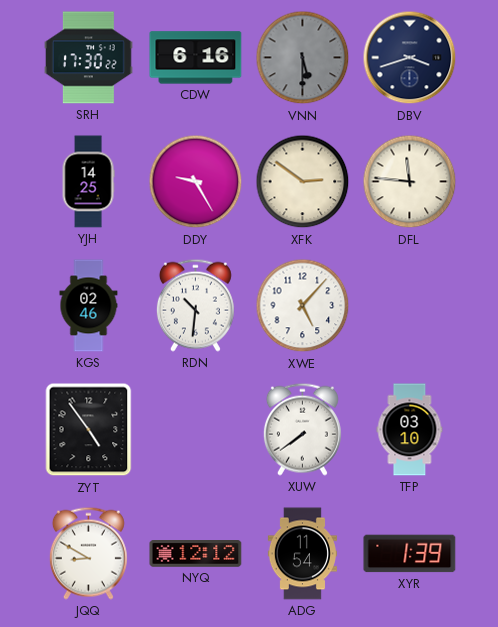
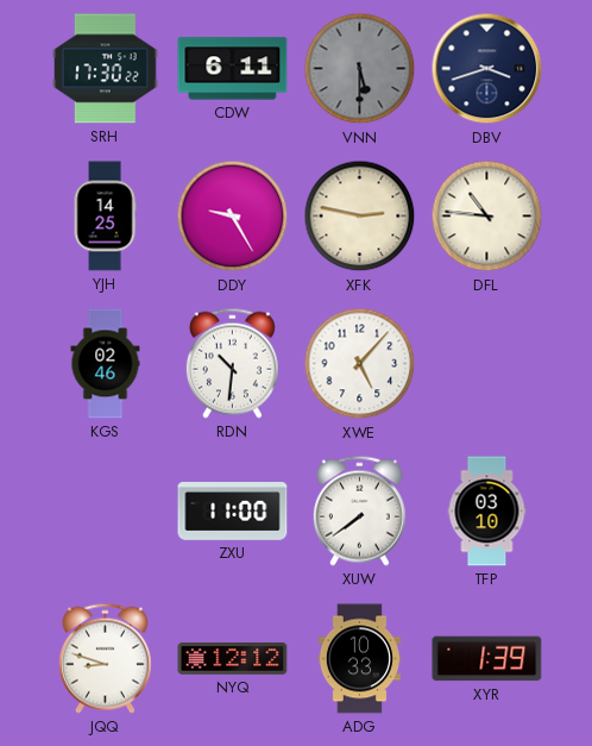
CDW: 6:16 -> 6:11
XFK: 2:51 -> 2:47
DFL: 11:46 -> 10:46
ZYT: 4:54 -> none
ZXU: none -> 11:00
JQQ: 8:50 -> 8:48
ADG: 11:54 -> 10:33
